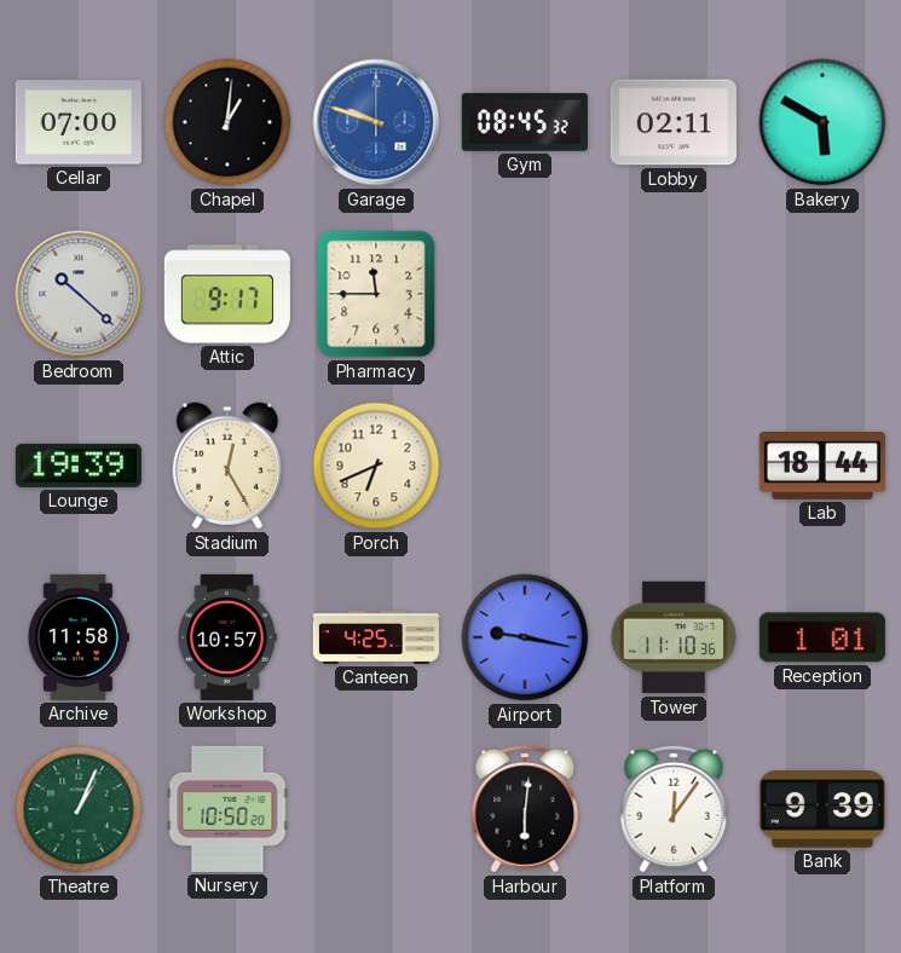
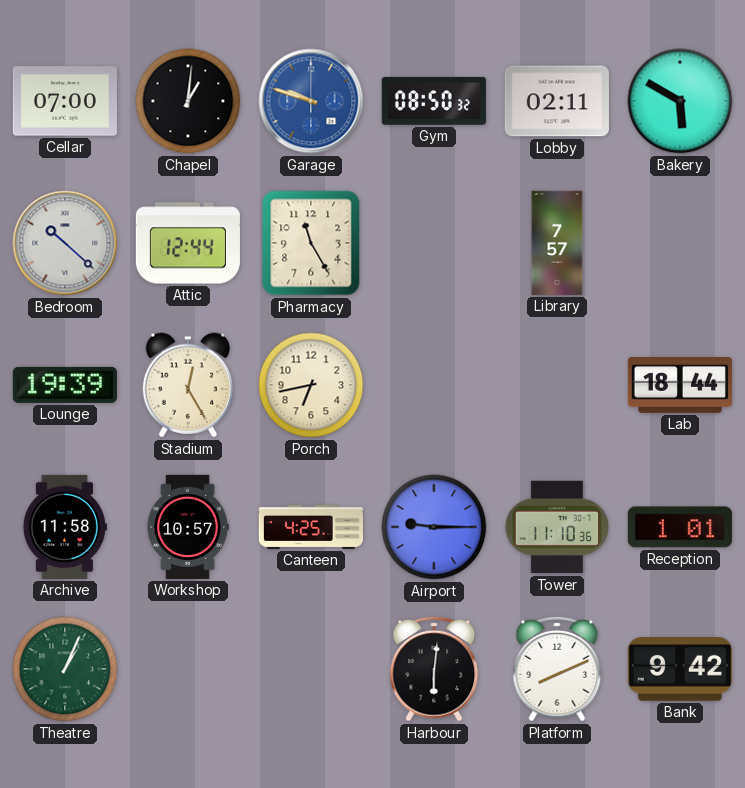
Gym: 08:45 -> 08:50
Attic: 9:17 -> 12:44
Pharmacy: 11:45 -> 11:25
Library: none -> 7:57
Porch: 6:41 -> 6:43
Airport: 9:17 -> 9:15
Nursery: 10:50 -> none
Platform: 12:06 -> 8:11
Bank: 9:39 -> 9:42
